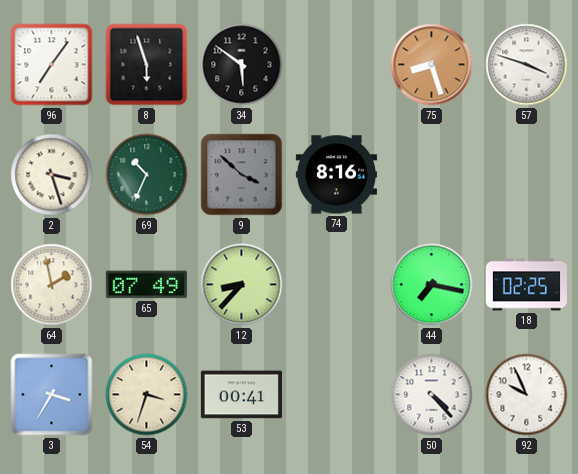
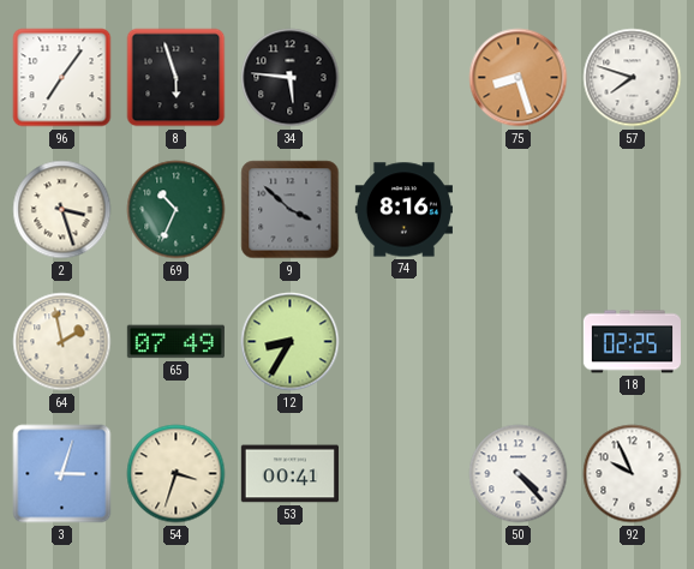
34: 5:51 -> 5:46
57: 3:48 -> 7:48
12: 8:37 -> 8:35
44: 7:17 -> none
3: 3:35 -> 3:03
